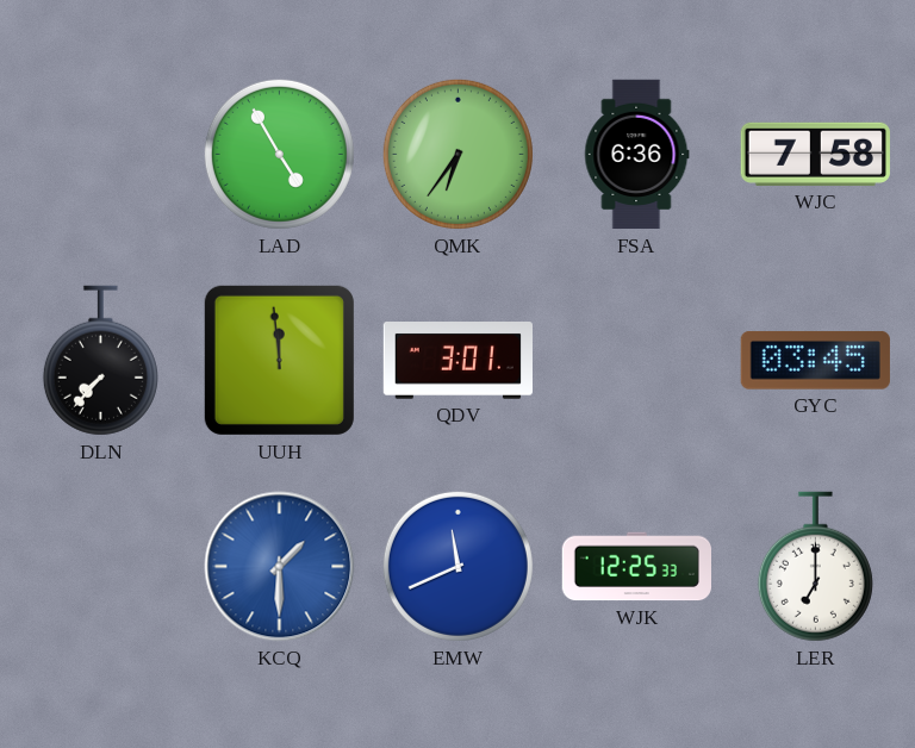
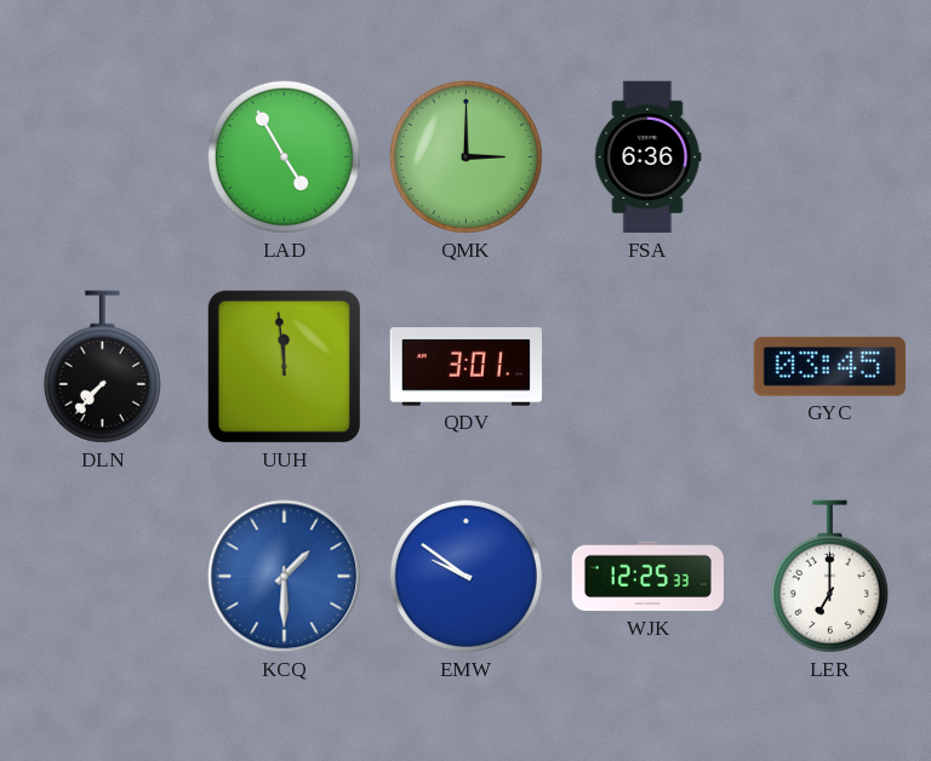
QMK: 6:36 -> 3:00
WJC: 7:58 -> none
EMW: 11:41 -> 9:51
